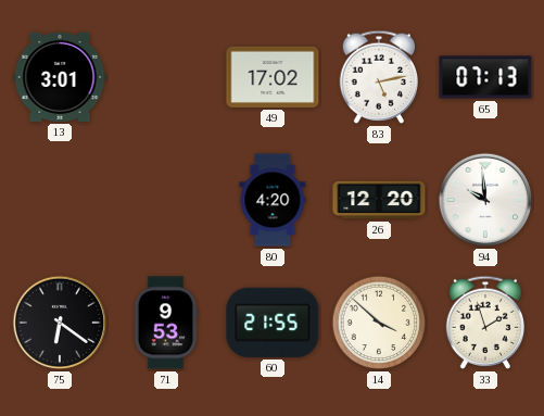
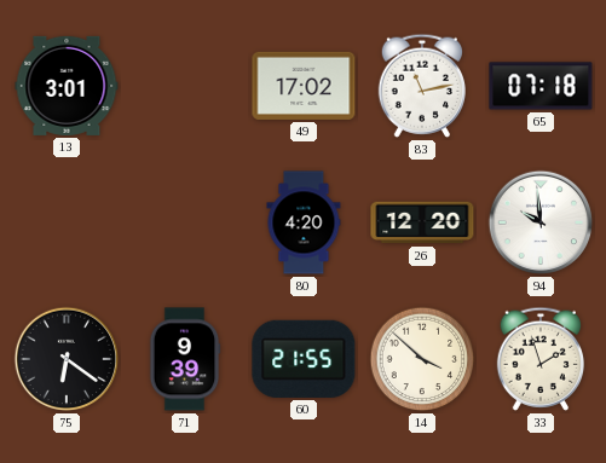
83: 5:13 -> 11:13
65: 07:13 -> 07:18
71: 9:53 -> 9:39
